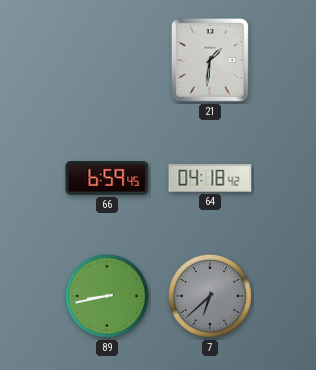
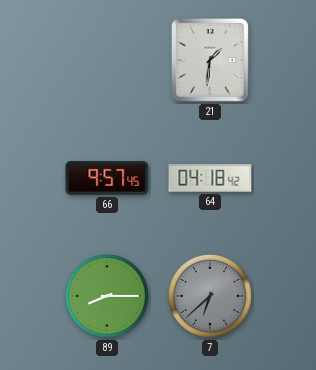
66: 6:59 -> 9:57
89: 8:43 -> 8:15
